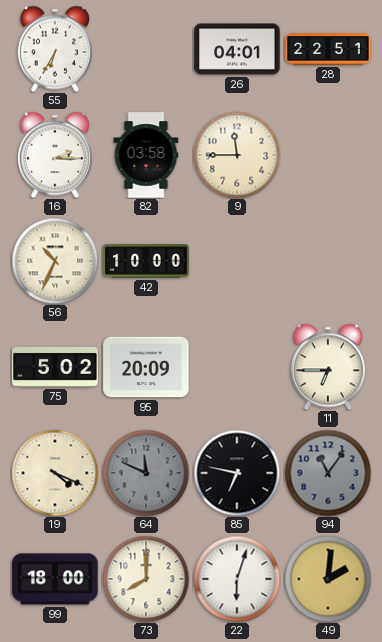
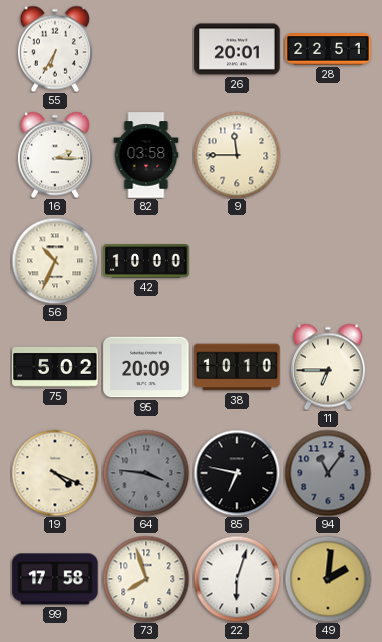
26: 04:01 -> 20:01
38: none -> 10:10
64: 11:49 -> 3:46
99: 18:00 -> 17:58
73: 8:00 -> 7:57
